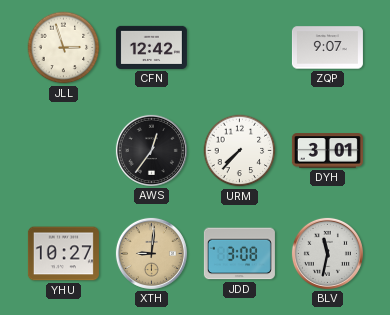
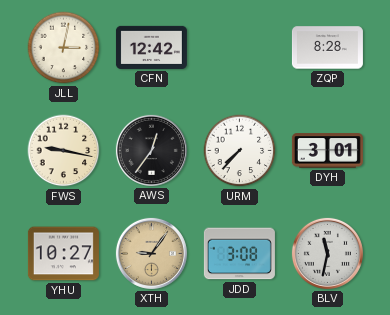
JLL: 2:57 -> 3:02
ZQP: 9:07 -> 8:28
FWS: none -> 9:17
XTH: 9:01 -> 9:06
